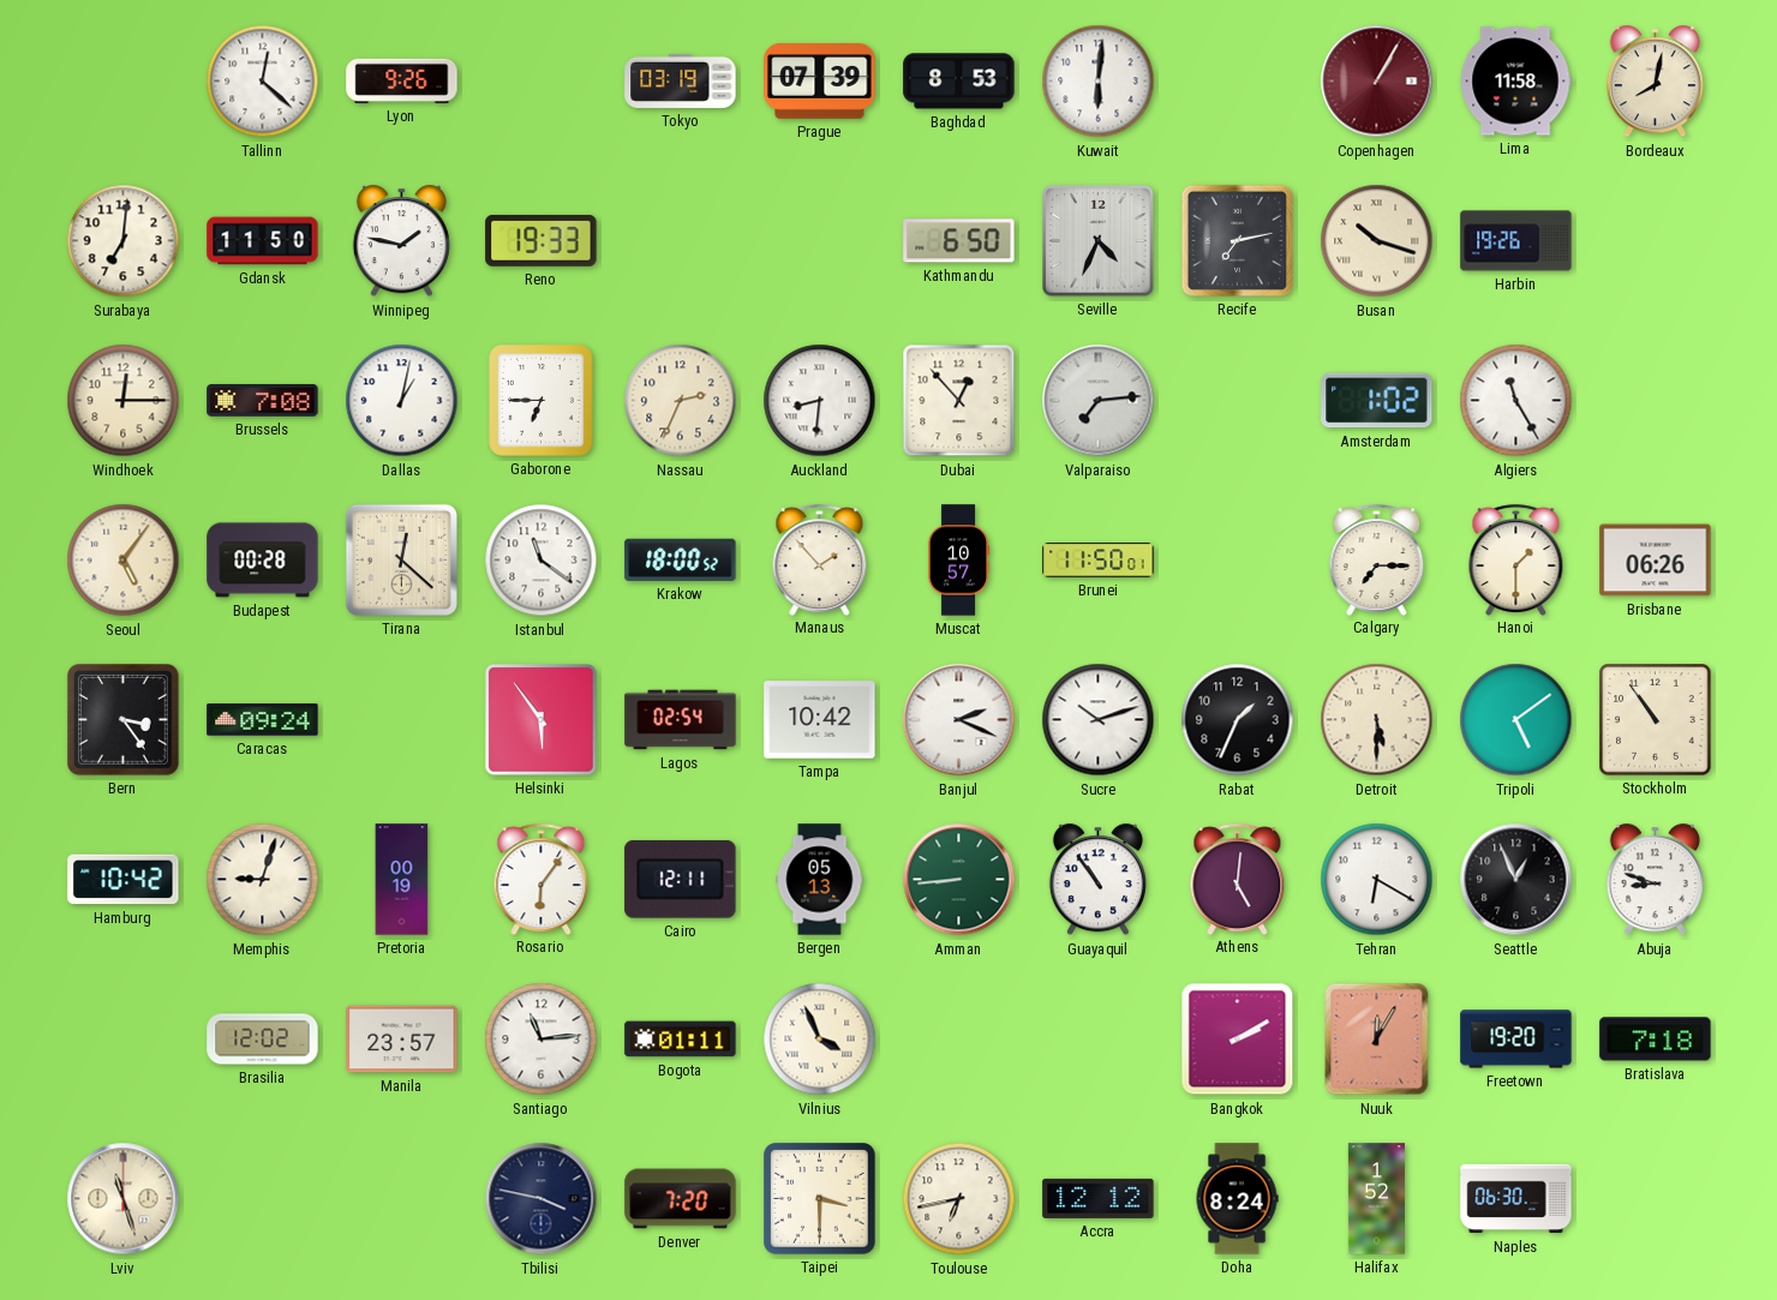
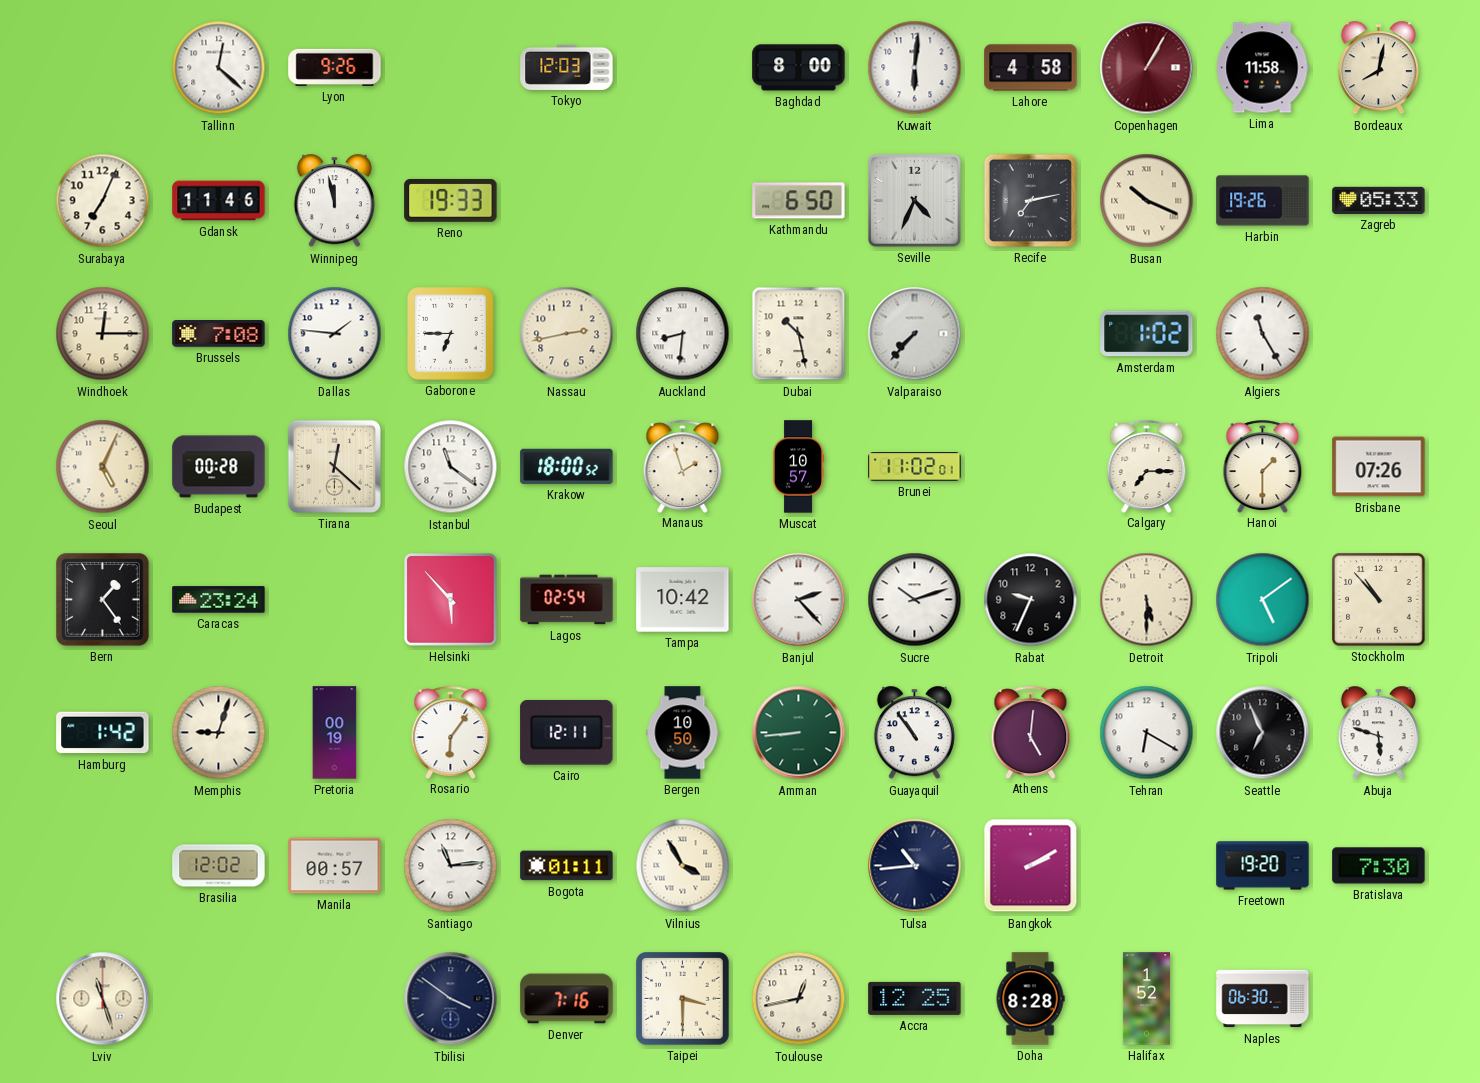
Tokyo: 03:19 -> 12:03
Prague: 07:39 -> none
Baghdad: 8:53 -> 8:00
Lahore: none -> 4:58
Surabaya: 7:01 -> 7:04
Gdansk: 11:50 -> 11:46
Winnipeg: 1:47 -> 11:58
Busan: 10:18 -> 10:19
Zagreb: none -> 05:33
Dallas: 1:02 -> 1:46
Nassau: 2:34 -> 2:43
Dubai: 12:53 -> 10:28
Valparaiso: 7:14 -> 7:37
Seoul: 5:06 -> 5:04
Manaus: 1:53 -> 1:57
Brunei: 11:50 -> 11:02
Brisbane: 06:26 -> 07:26
Bern: 3:24 -> 1:24
Caracas: 09:24 -> 23:24
Helsinki: 5:54 -> 5:53
Banjul: 2:19 -> 2:23
Rabat: 1:34 -> 9:34
Stockholm: 10:54 -> 10:53
Hamburg: 10:42 -> 1:42
Bergen: 05:13 -> 10:50
Seattle: 12:56 -> 6:56
Abuja: 8:48 -> 5:48
Manila: 23:57 -> 00:57
Vilnius: 3:56 -> 3:55
Tulsa: none -> 10:44
Nuuk: 12:05 -> none
Bratislava: 7:18 -> 7:30
Tbilisi: 3:47 -> 3:51
Denver: 7:20 -> 7:16
Toulouse: 6:43 -> 12:43
Accra: 12:12 -> 12:25
Doha: 8:24 -> 8:28
